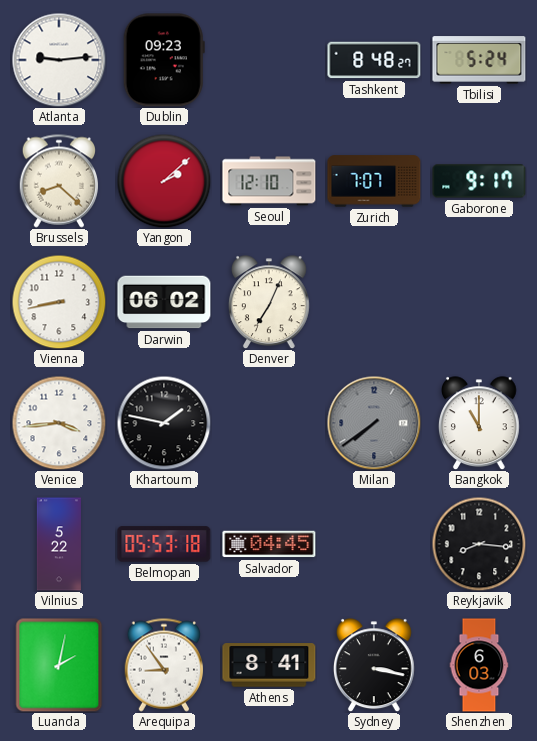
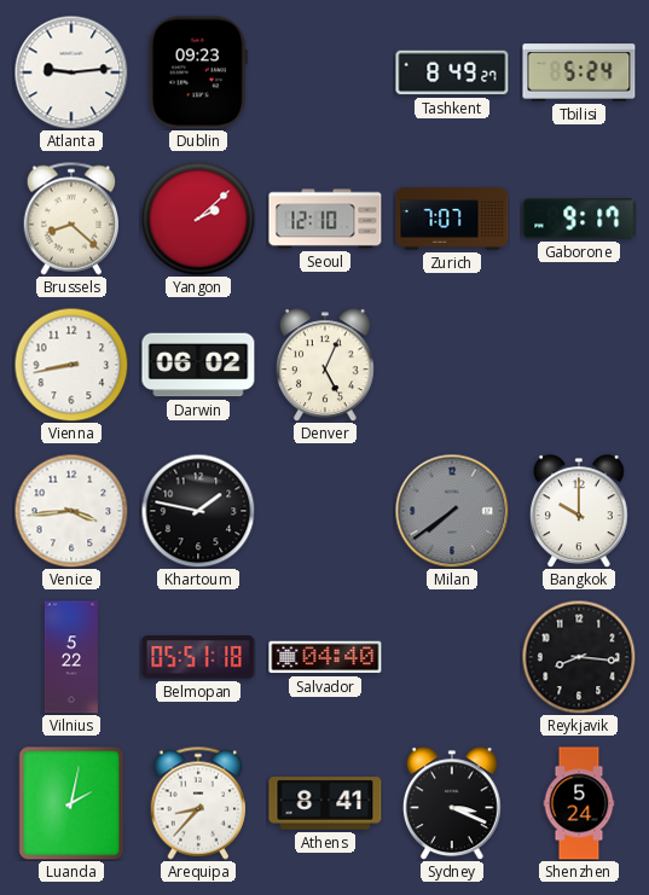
Tashkent: 8:48 -> 8:49
Denver: 7:04 -> 5:04
Bangkok: 11:00 -> 10:00
Belmopan: 05:53 -> 05:51
Salvador: 04:45 -> 04:40
Arequipa: 8:54 -> 8:37
Sydney: 3:17 -> 3:19
Shenzhen: 6:03 -> 5:24
